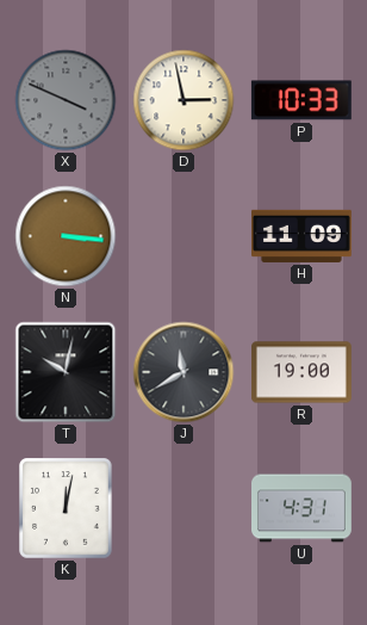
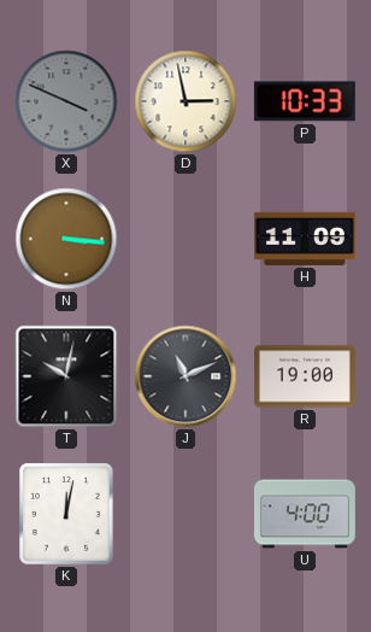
J: 11:40 -> 11:11
U: 4:31 -> 4:00
